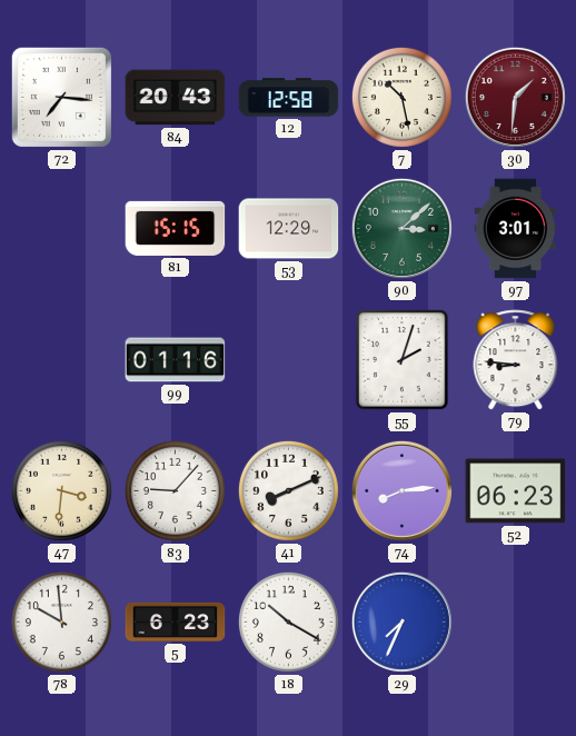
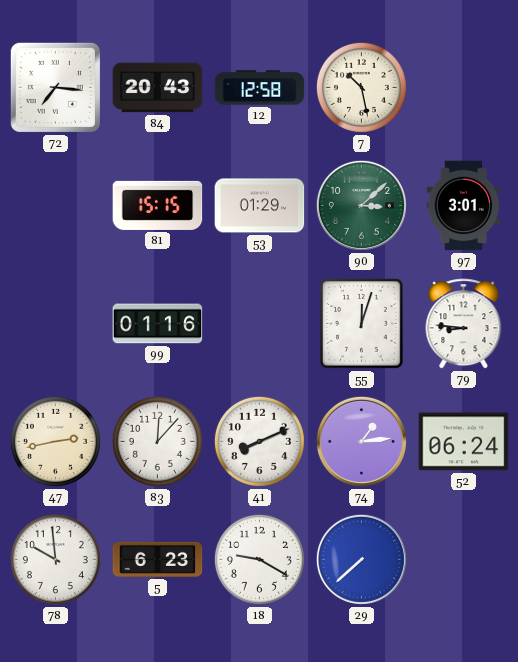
30: 1:31 -> none
53: 12:29 -> 01:29
55: 2:03 -> 12:03
47: 3:31 -> 2:43
83: 9:07 -> 12:07
74: 8:14 -> 1:14
52: 06:23 -> 06:24
18: 10:20 -> 9:20
29: 7:34 -> 7:38
